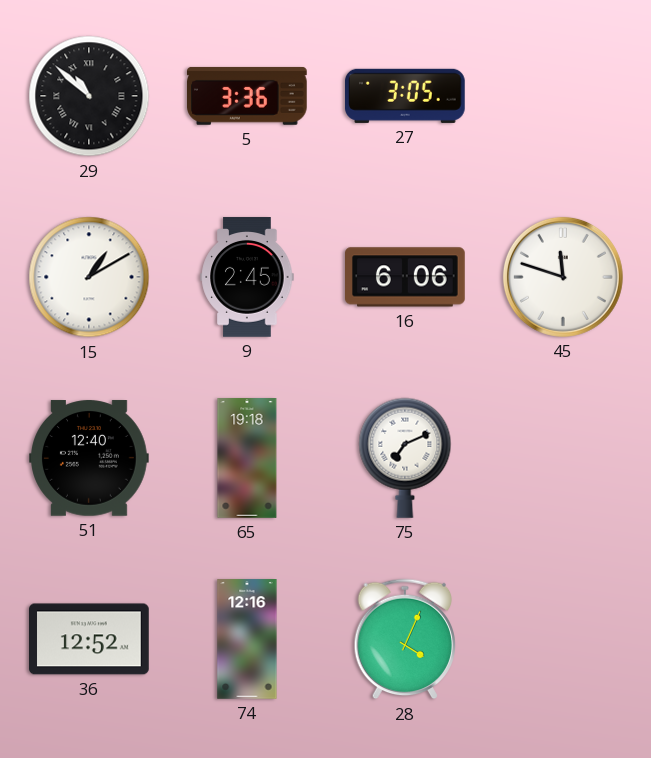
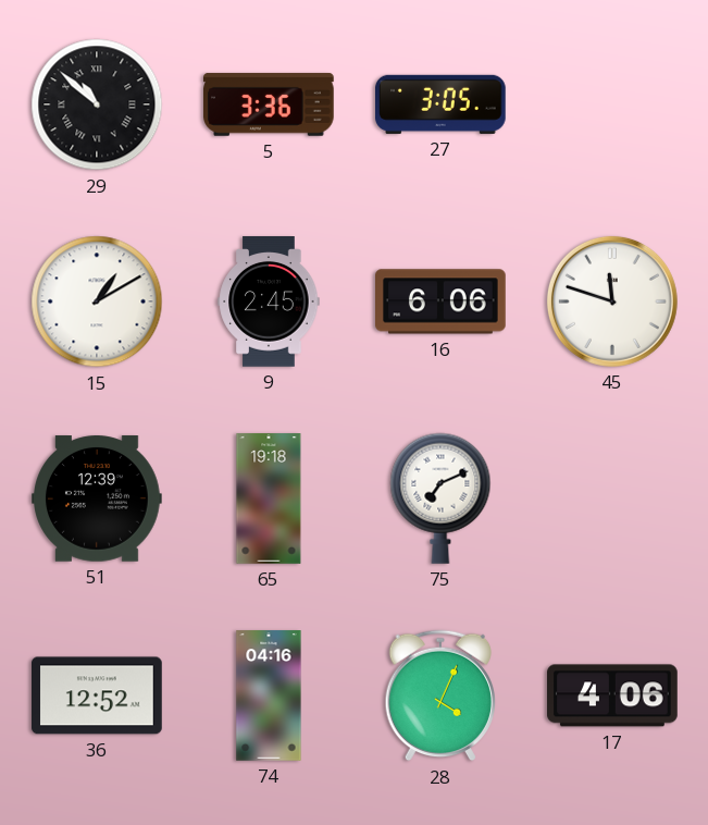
51: 12:40 -> 12:39
74: 12:16 -> 04:16
17: none -> 4:06
